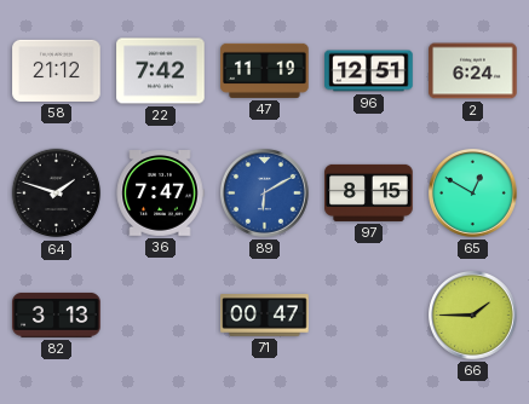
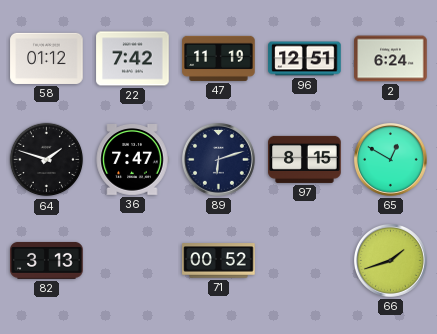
58: 21:12 -> 01:12
89: 6:10 -> 6:12
89 dial: blue -> navy
71: 00:47 -> 00:52
66: 1:45 -> 1:42
